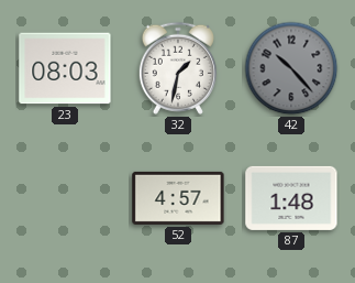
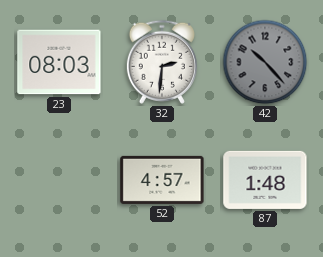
32: 1:32 -> 2:31
